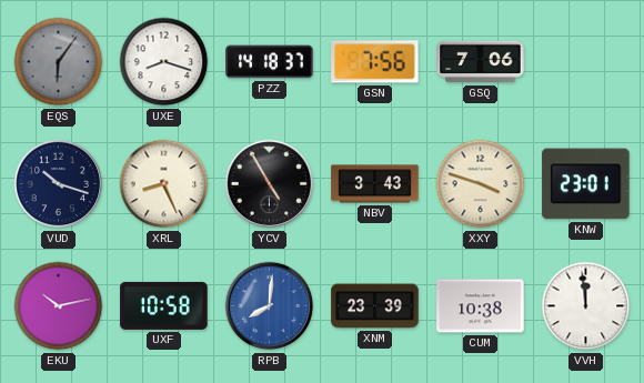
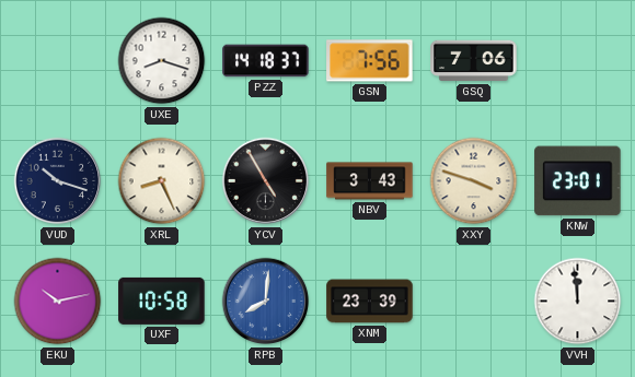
EQS: 6:06 -> none
CUM: 10:38 -> none
